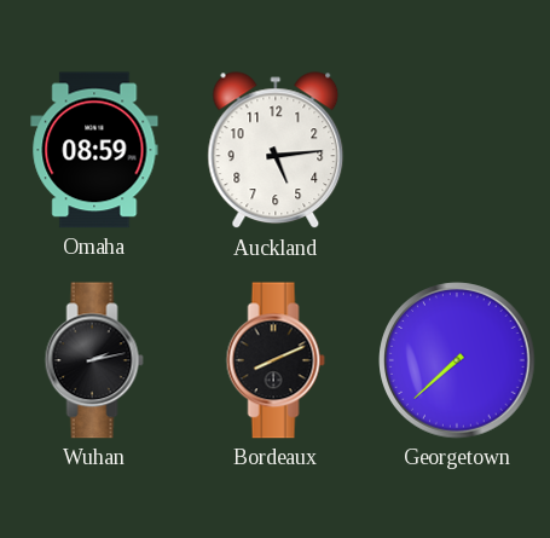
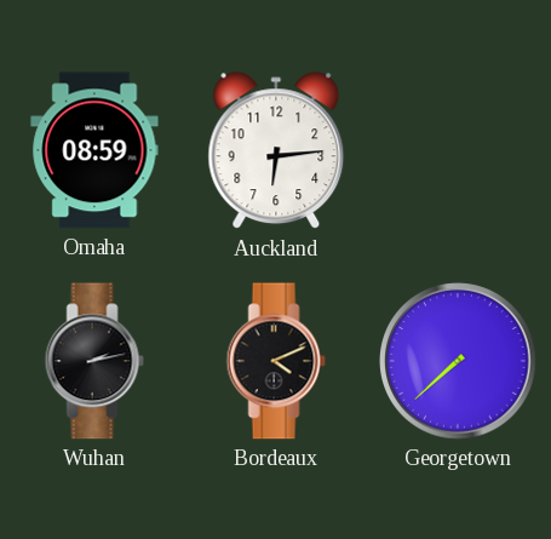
Auckland: 5:14 -> 6:14
Bordeaux: 8:11 -> 4:11
